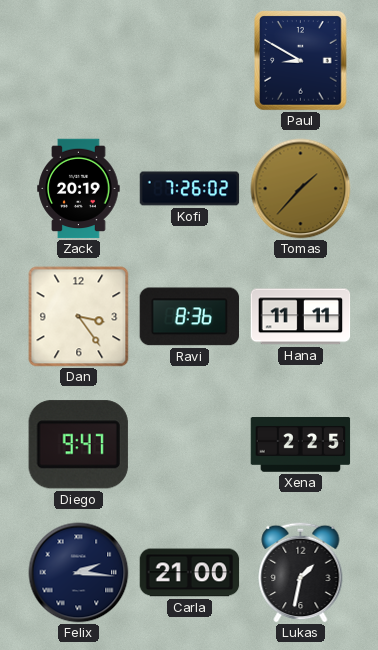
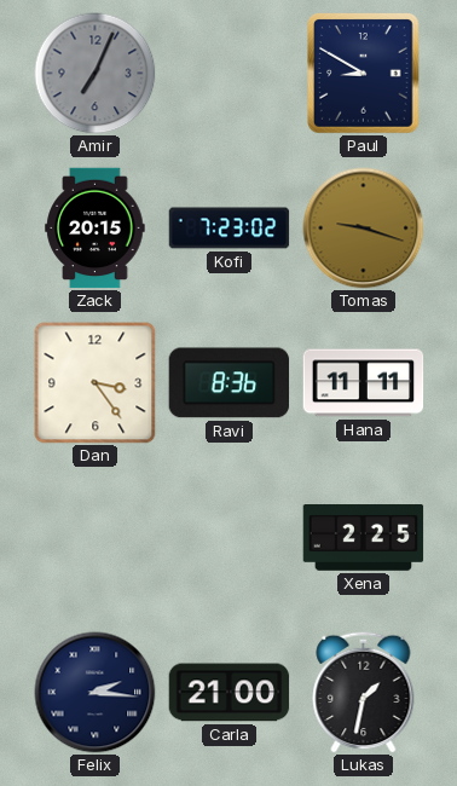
Amir: none -> 7:04
Zack: 20:19 -> 20:15
Kofi: 7:26 -> 7:23
Tomas: 1:37 -> 9:18
Diego: 9:47 -> none
